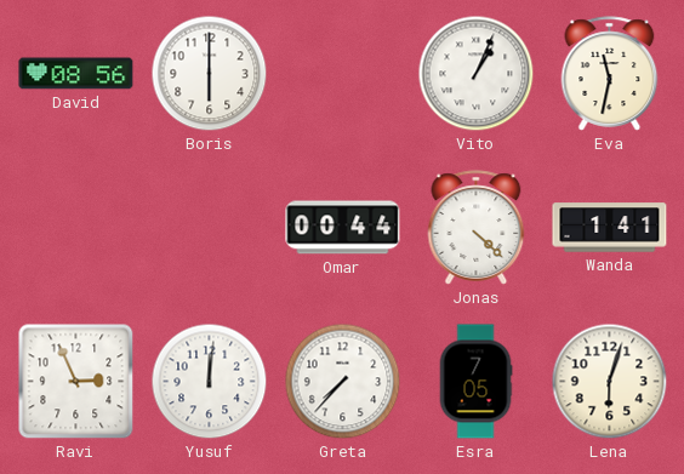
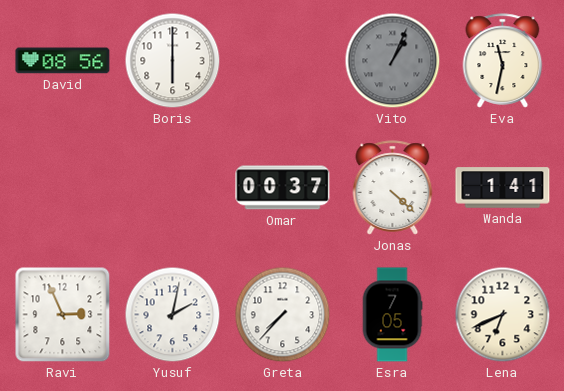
Vito dial: white -> grey
Omar: 00:44 -> 00:37
Yusuf: 12:01 -> 2:02
Lena: 6:03 -> 6:41
